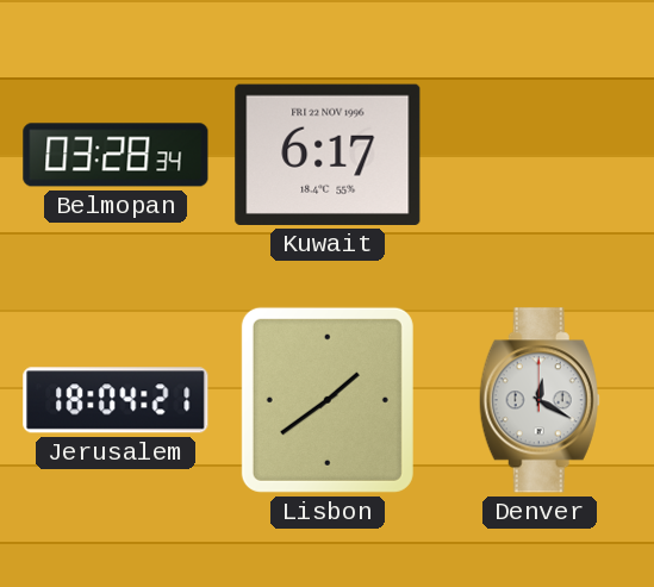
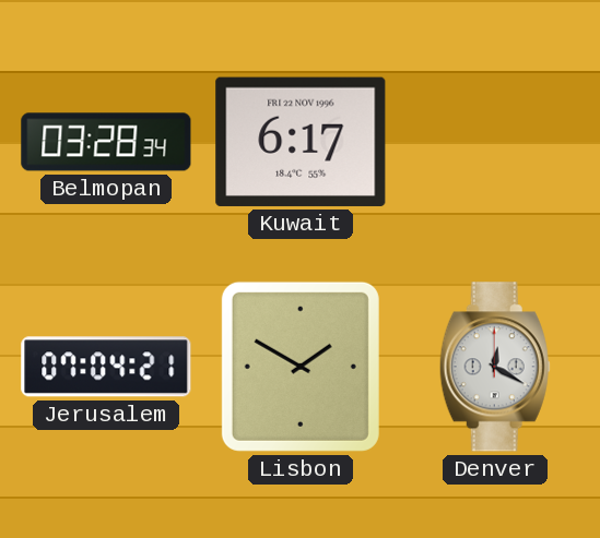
Jerusalem: 18:04 -> 07:04
Lisbon: 1:39 -> 1:50
